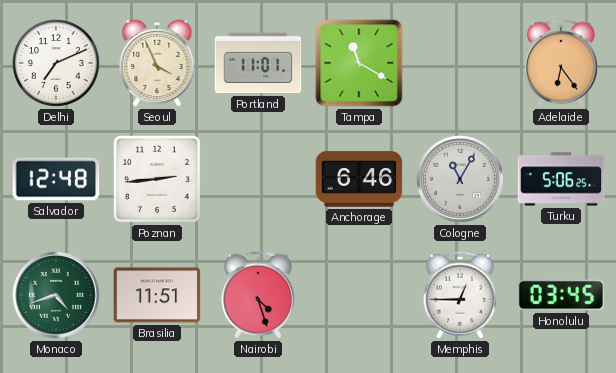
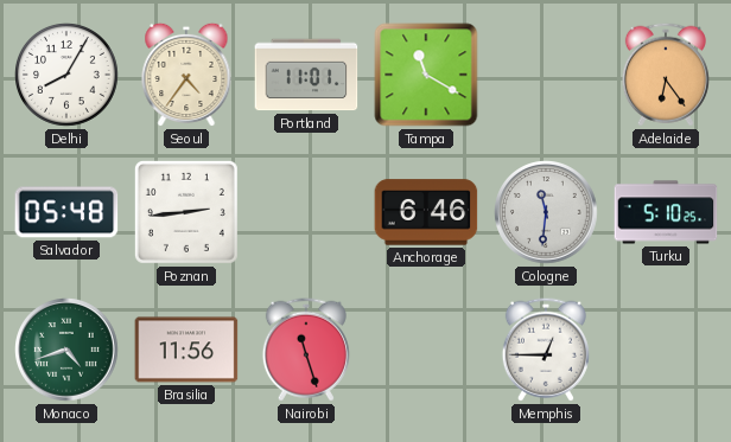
Delhi: 7:11 -> 8:05
Seoul: 3:56 -> 4:36
Salvador: 12:48 -> 05:48
Cologne: 11:05 -> 11:31
Turku: 5:06 -> 5:10
Brasilia: 11:51 -> 11:56
Nairobi: 4:27 -> 11:27
Honolulu: 03:45 -> none
